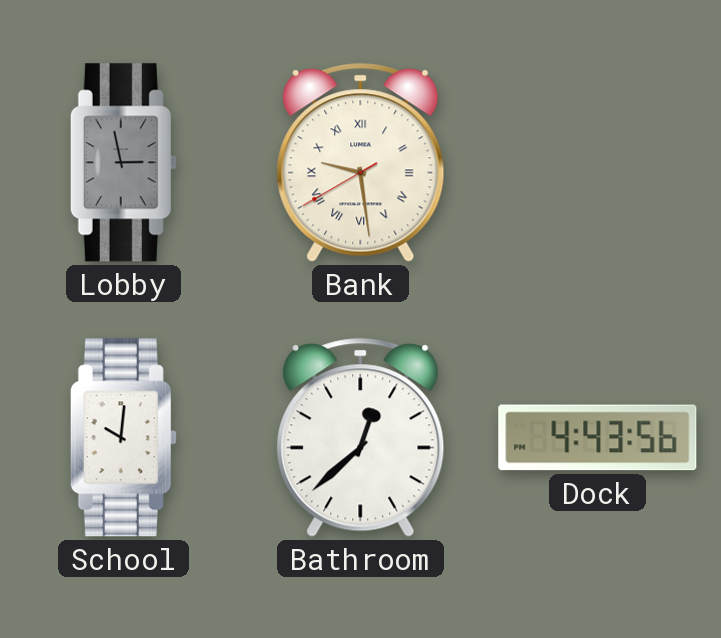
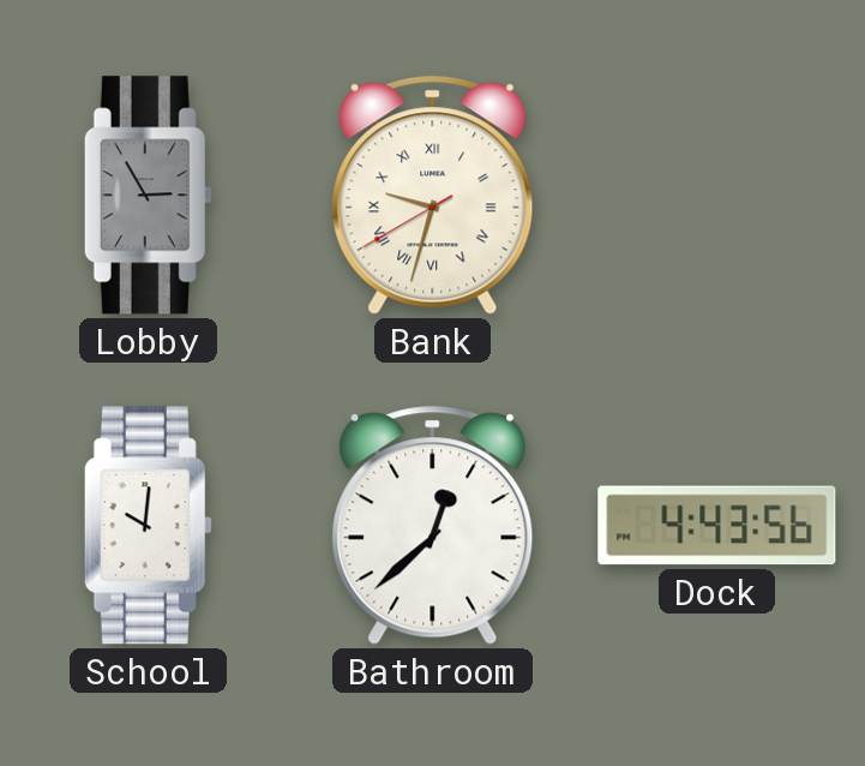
Lobby: 2:58 -> 2:55
Bank: 9:28 -> 9:32
